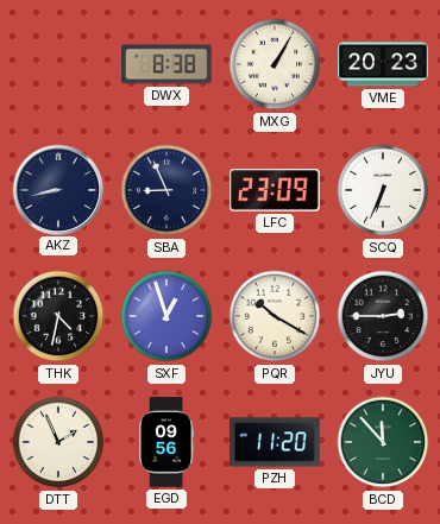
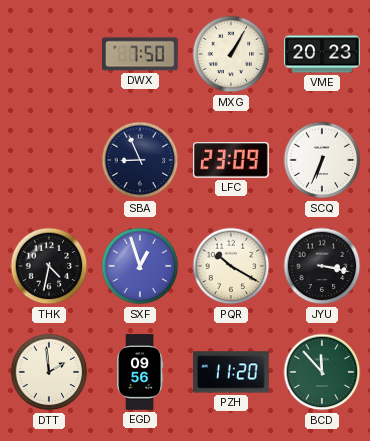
DWX: 8:38 -> 7:50
AKZ: 8:43 -> none
JYU: 2:45 -> 3:17
DTT: 1:56 -> 1:59
